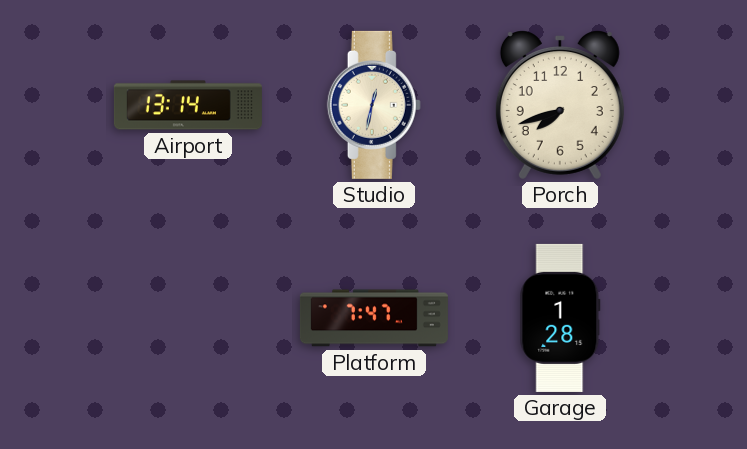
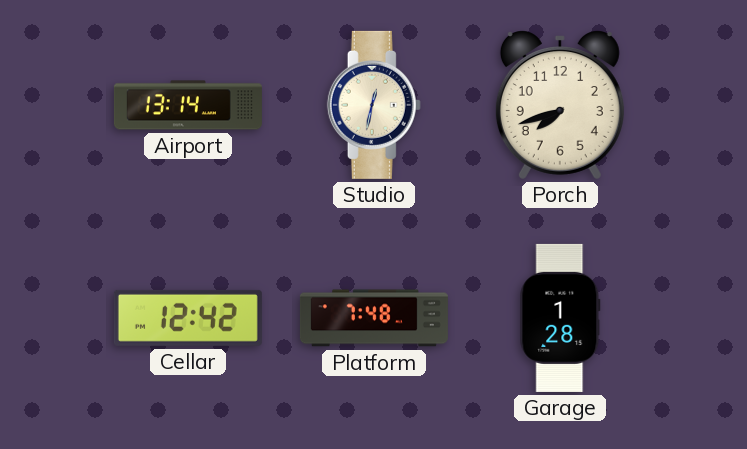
Cellar: none -> 12:42
Platform: 7:47 -> 7:48
